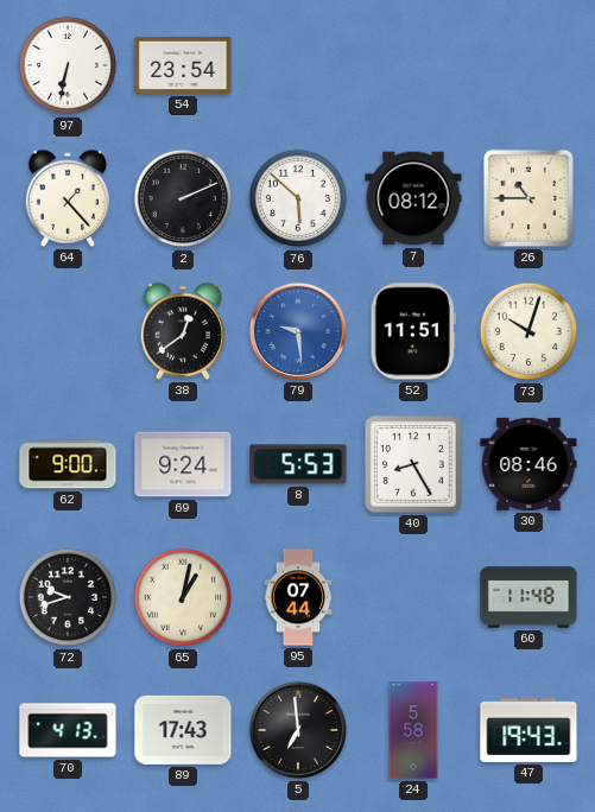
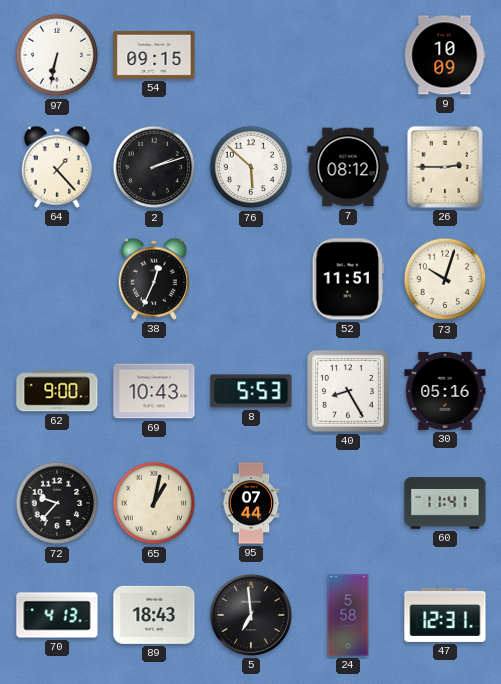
54: 23:54 -> 09:15
9: none -> 10:09
2: 2:11 -> 2:12
26: 10:45 -> 2:45
38: 12:39 -> 12:34
79: 9:29 -> none
69: 9:24 -> 10:43
30: 08:46 -> 05:16
72: 9:42 -> 9:37
60: 11:48 -> 11:41
89: 17:43 -> 18:43
47: 19:43 -> 12:31
